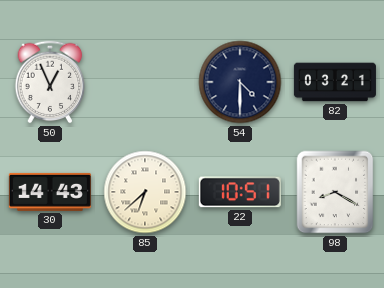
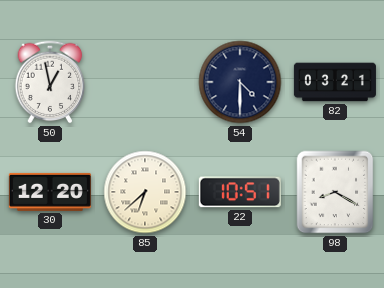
50: 12:56 -> 12:58
30: 14:43 -> 12:20
